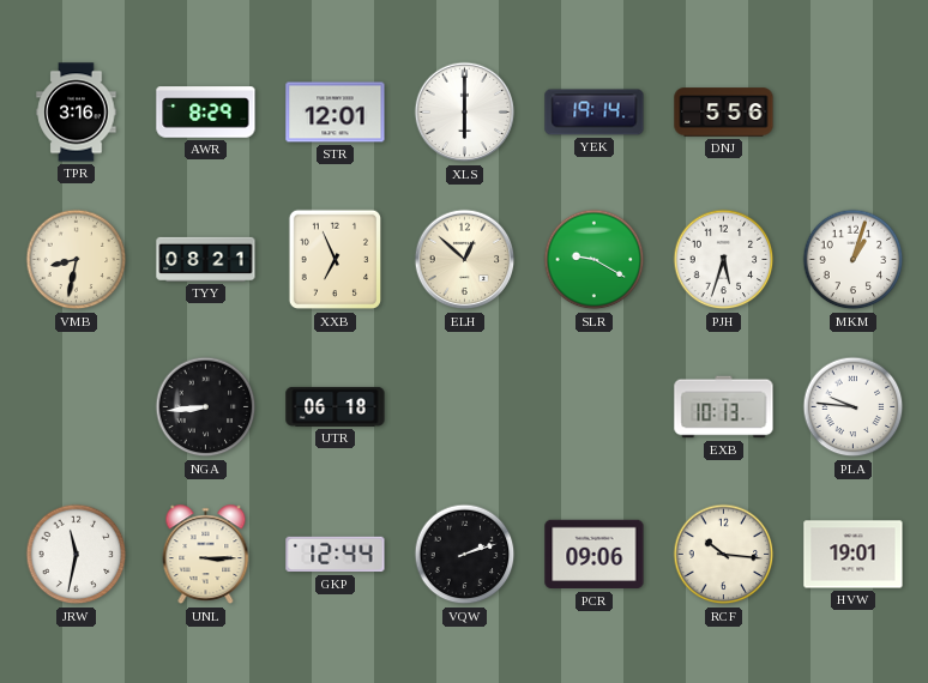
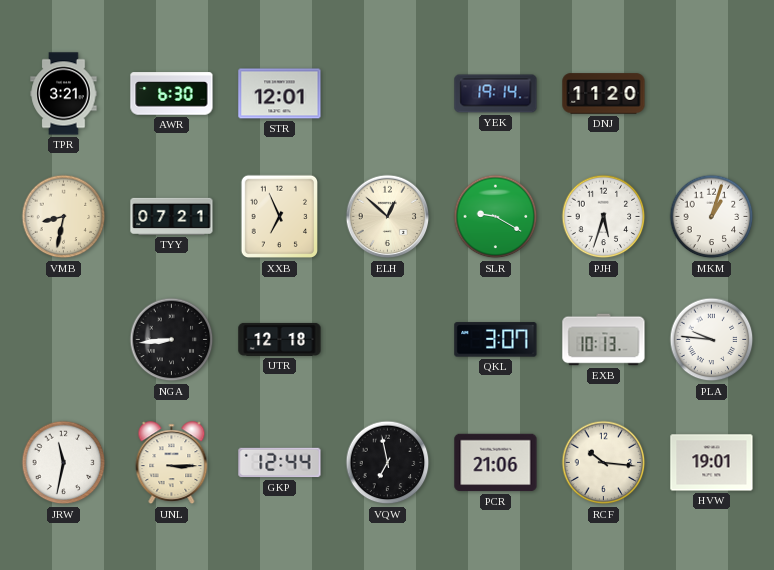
TPR: 3:16 -> 3:21
AWR: 8:29 -> 6:30
XLS: 6:00 -> none
DNJ: 5:56 -> 11:20
TYY: 08:21 -> 07:21
UTR: 06:18 -> 12:18
QKL: none -> 3:07
VQW: 2:12 -> 6:58
PCR: 09:06 -> 21:06
